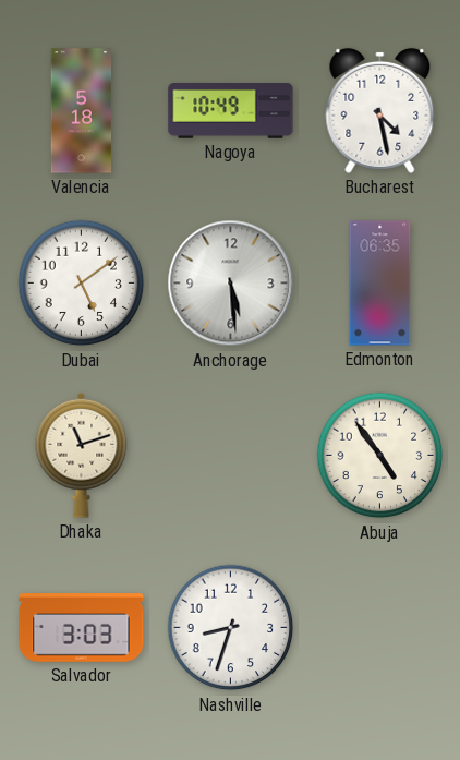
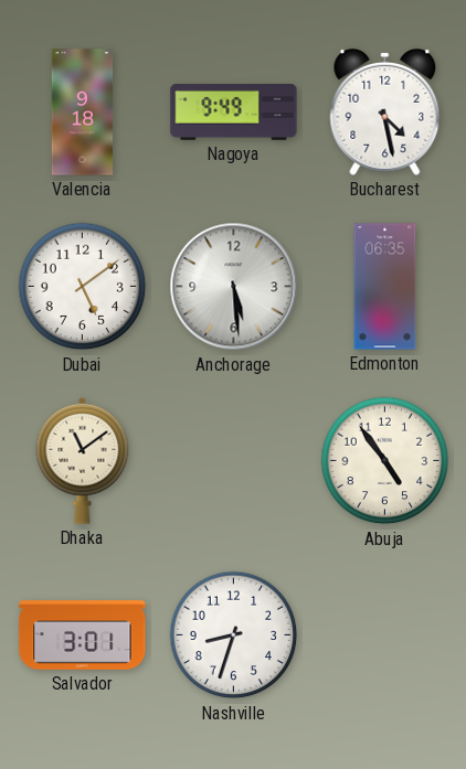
Valencia: 5:18 -> 9:18
Nagoya: 10:49 -> 9:49
Dhaka: 11:12 -> 11:09
Salvador: 3:03 -> 3:01
